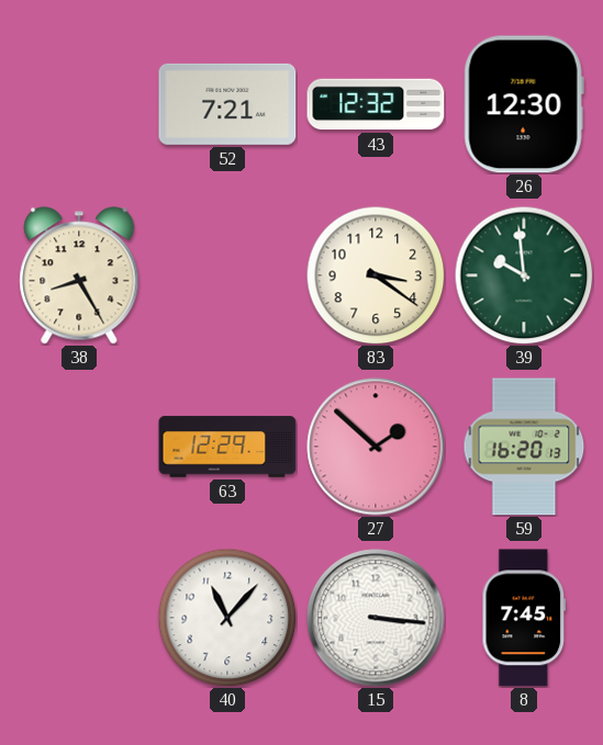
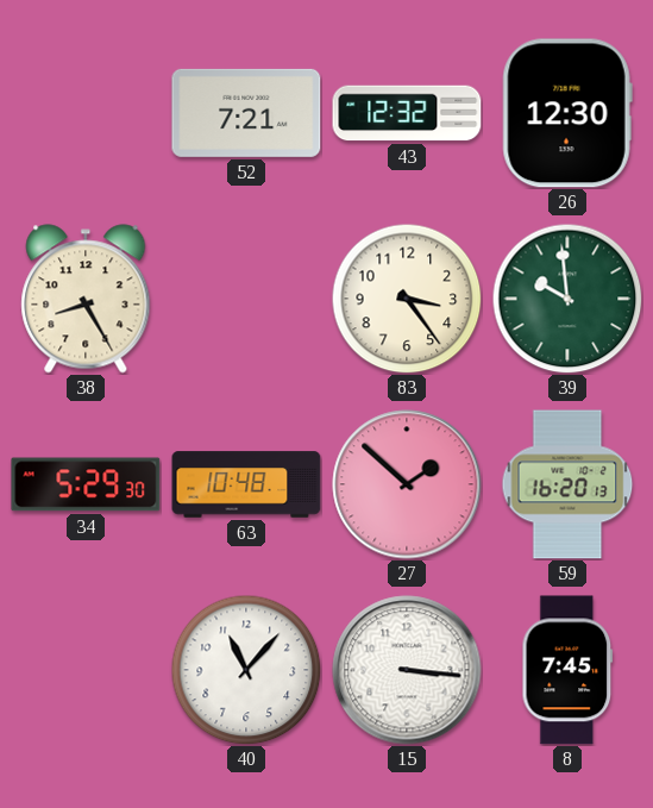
83: 3:21 -> 3:24
34: none -> 5:29
63: 12:29 -> 10:48
